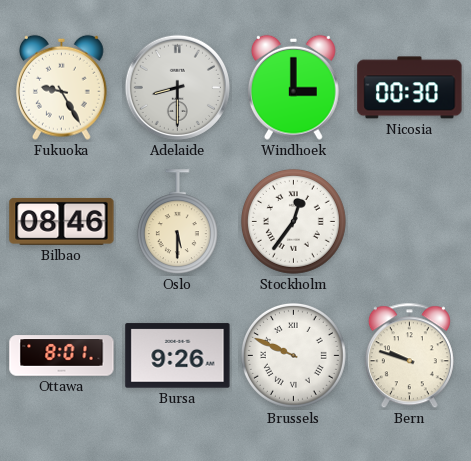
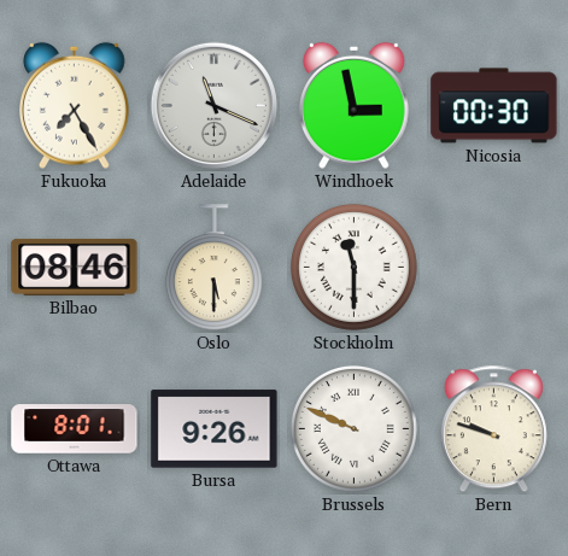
Fukuoka: 9:25 -> 7:25
Adelaide: 8:30 -> 11:19
Windhoek: 3:00 -> 2:58
Stockholm: 12:36 -> 11:30
